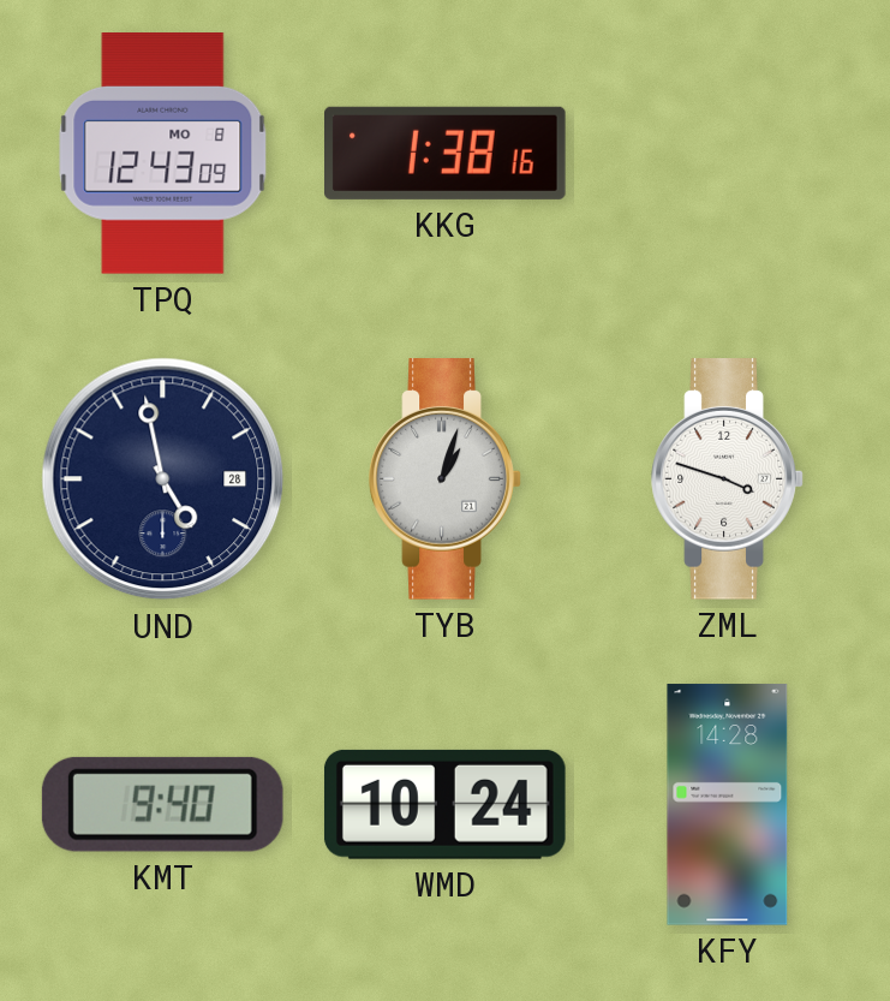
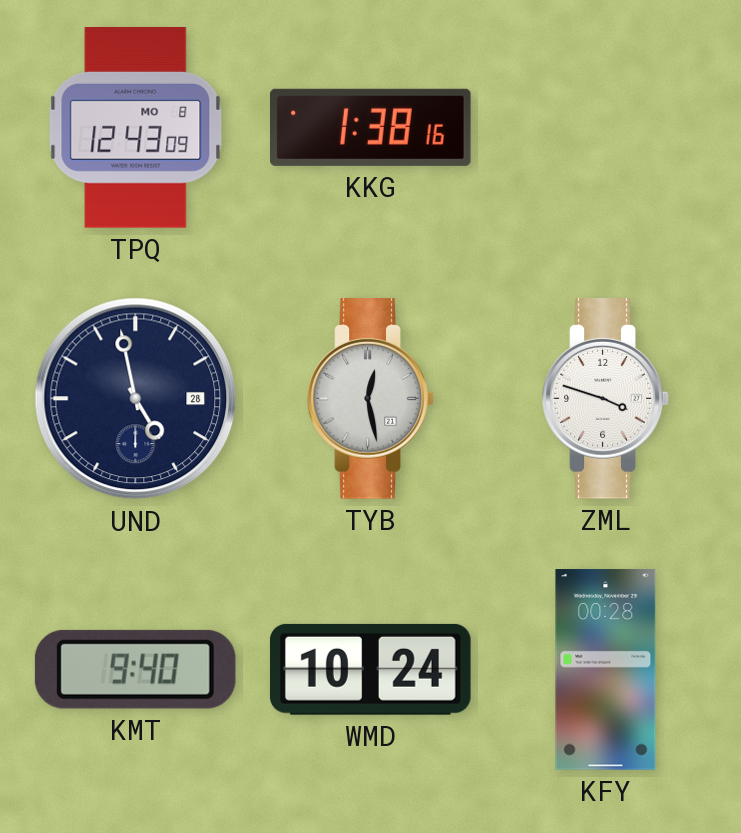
TYB: 1:03 -> 12:28
KFY: 14:28 -> 00:28
